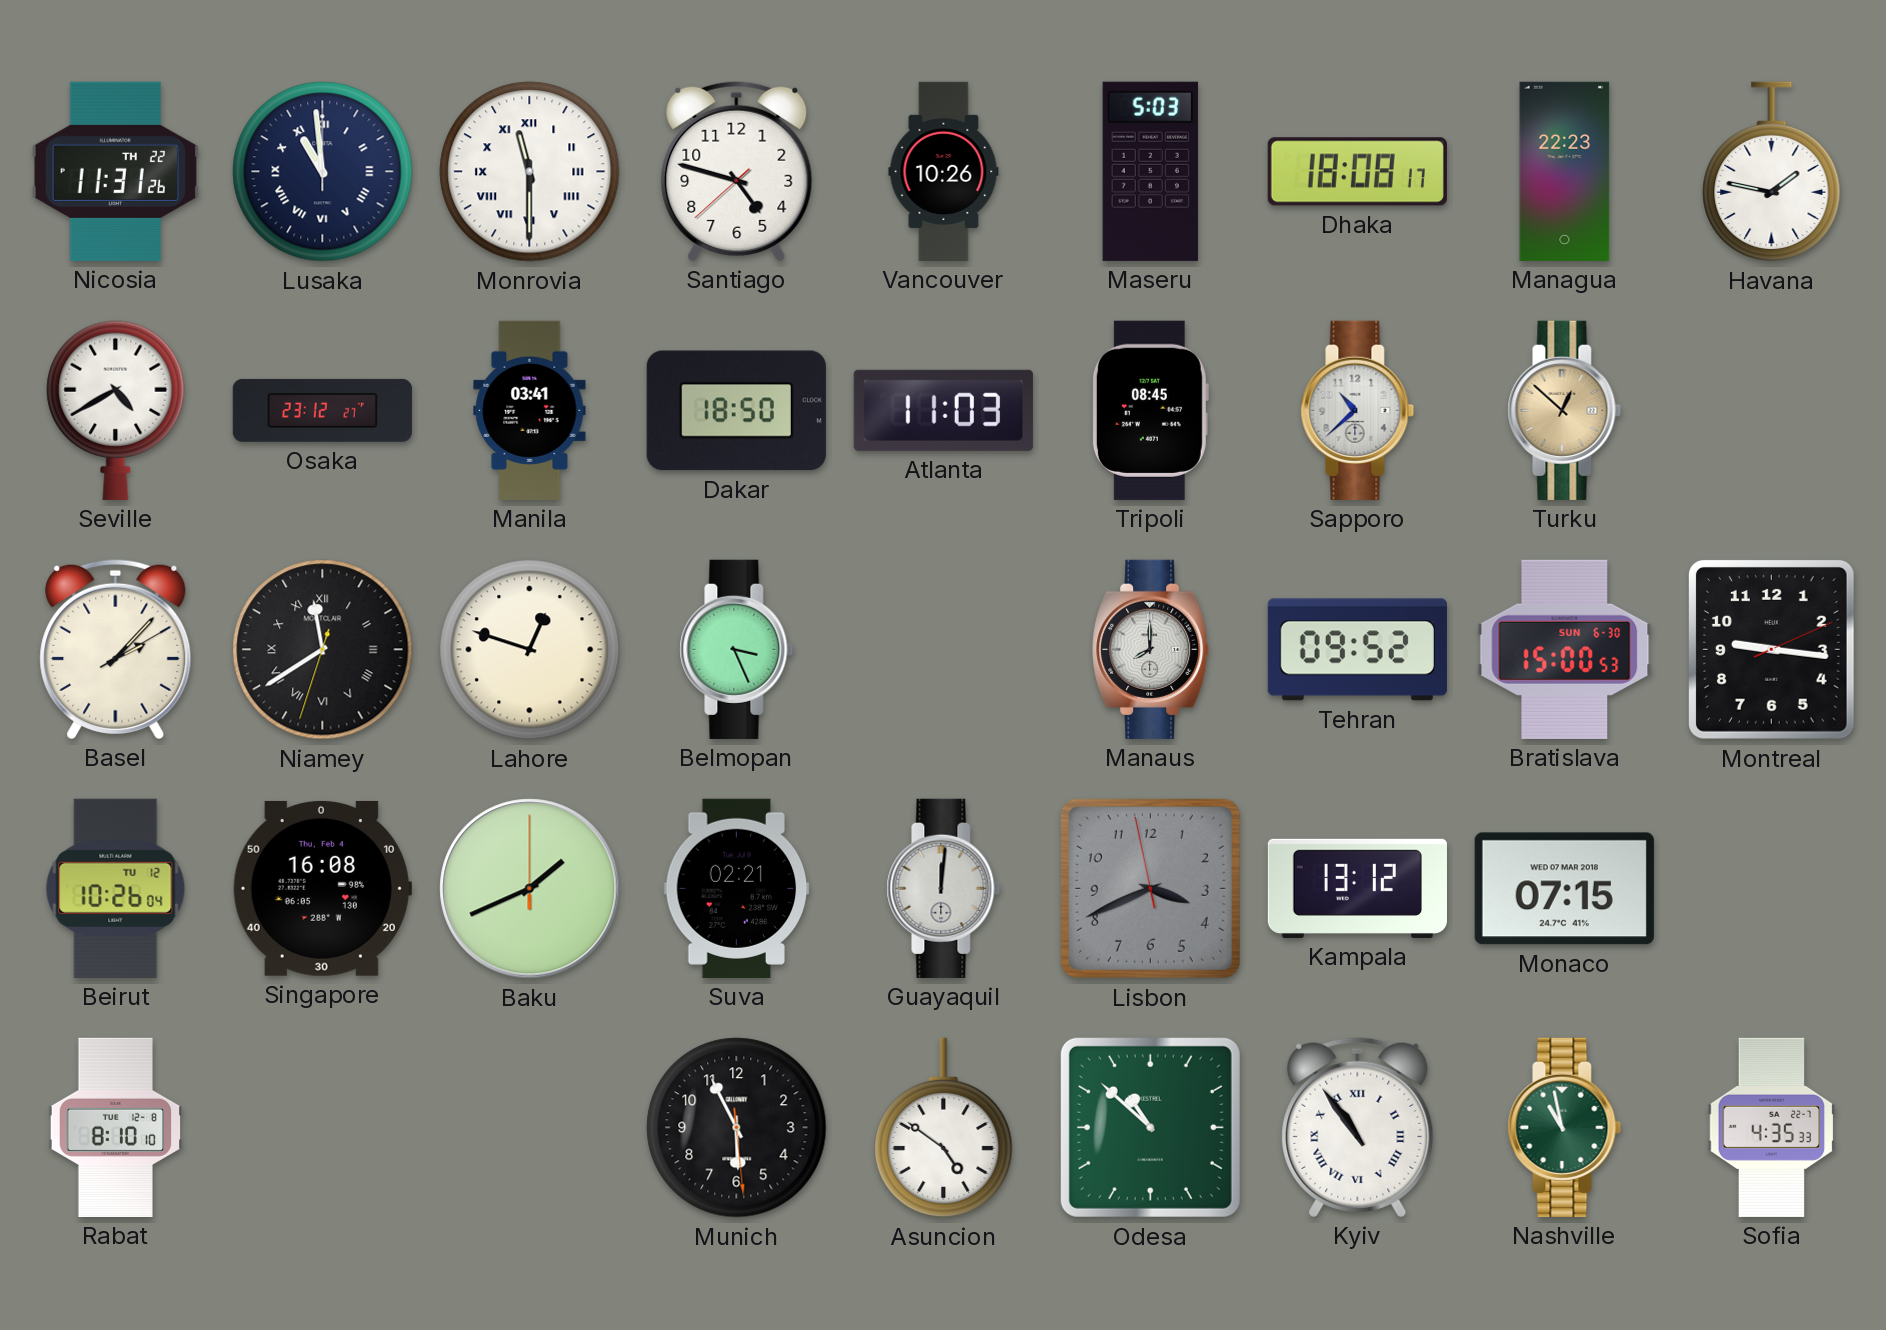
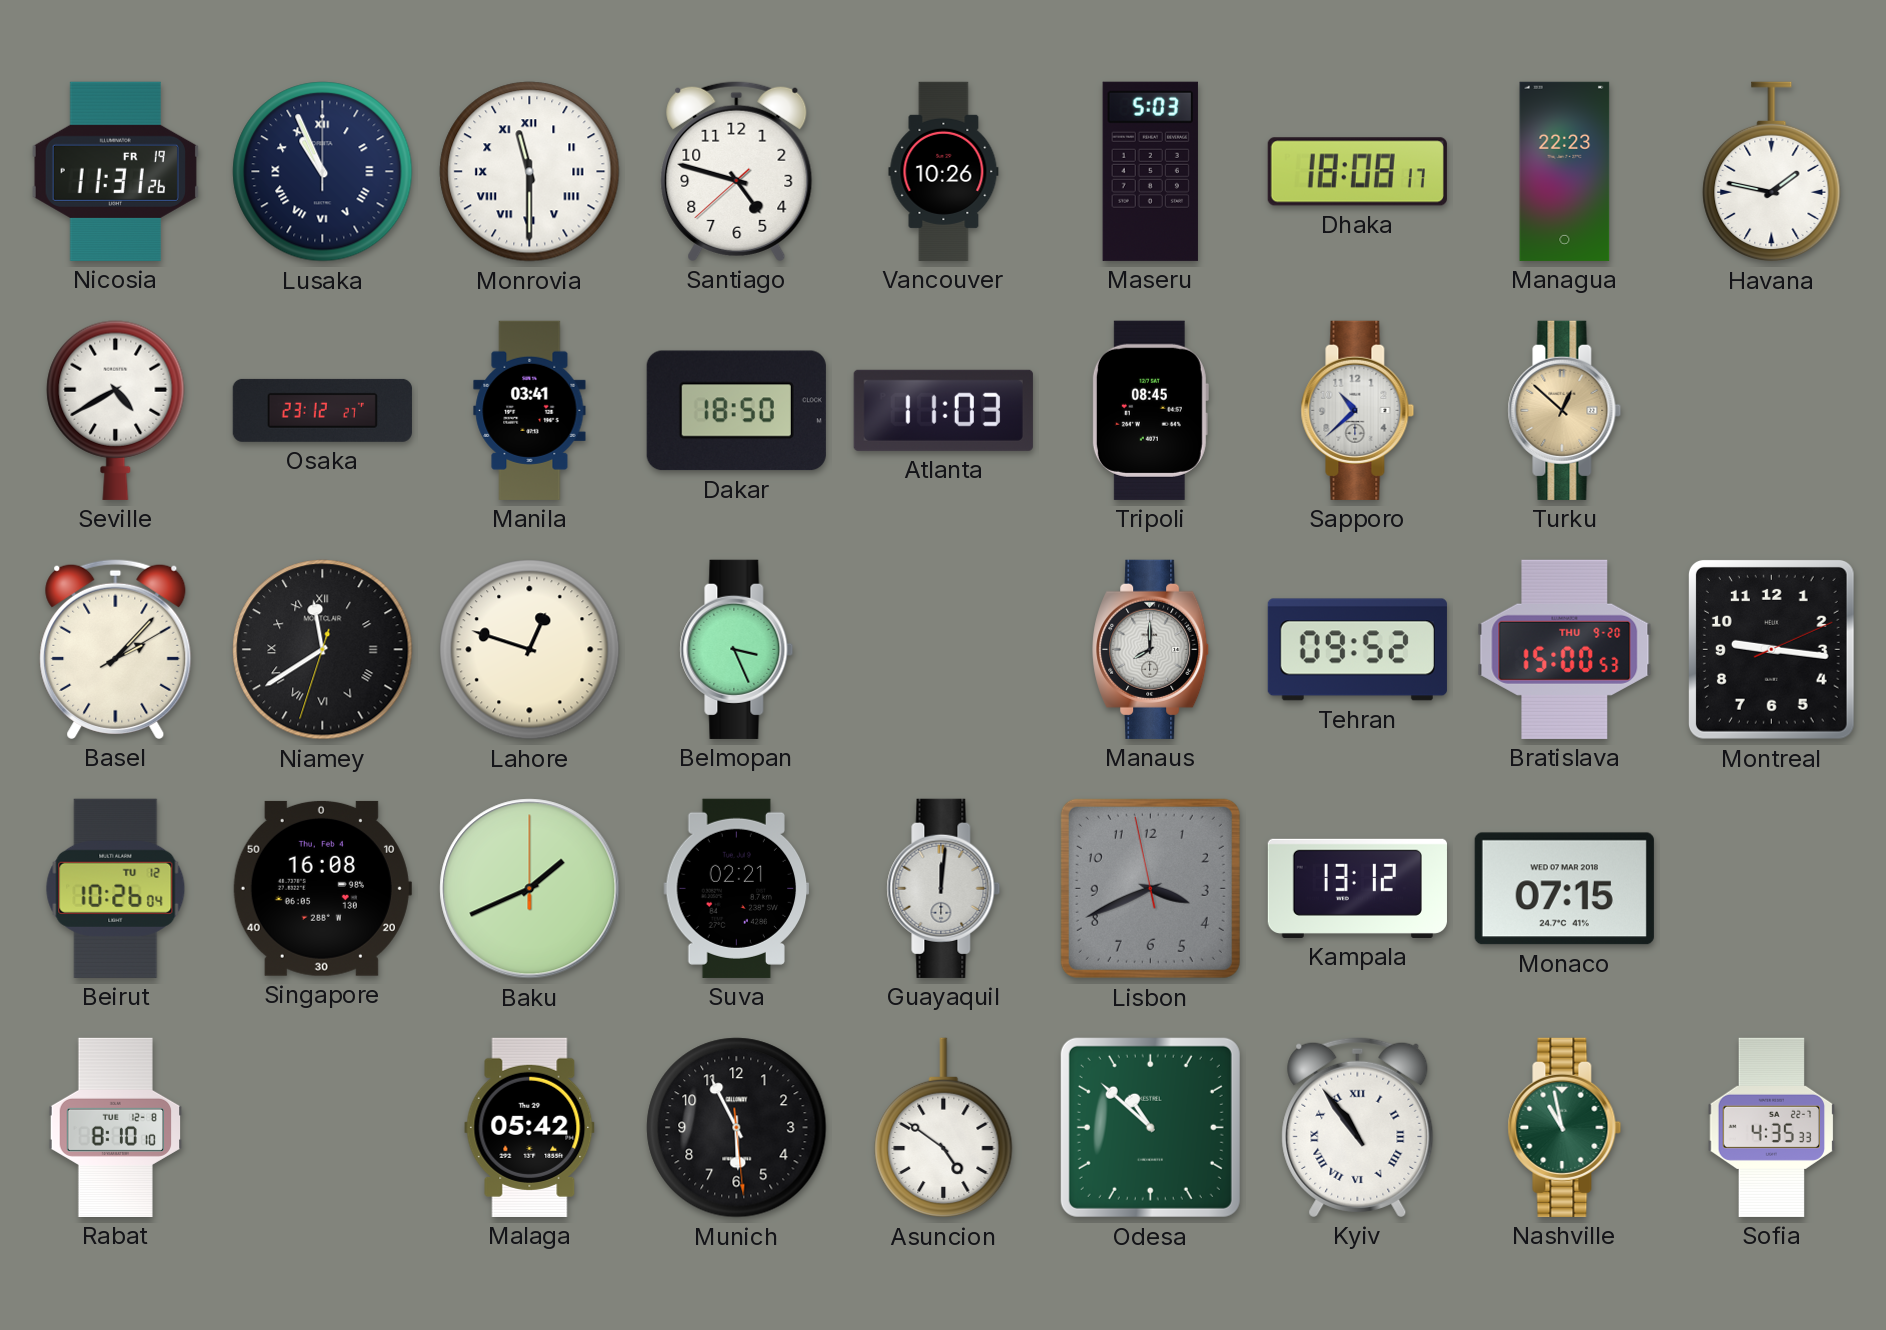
Nicosia date: TH 22 -> FR 19
Lusaka: 10:59 -> 10:56
Bratislava date: SUN 6-30 -> THU 9-20
Malaga: none -> 05:42
